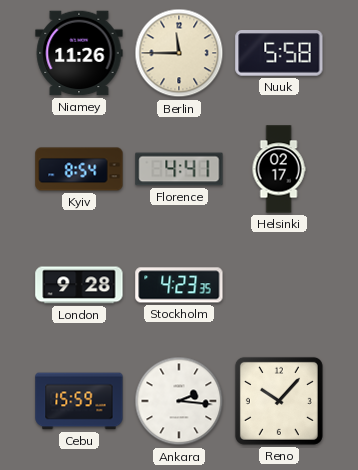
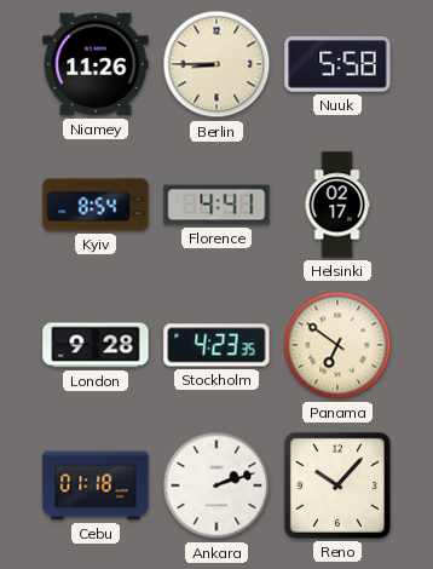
Berlin: 11:45 -> 8:45
Panama: none -> 6:51
Cebu: 15:59 -> 01:18
Ankara: 2:16 -> 2:12
